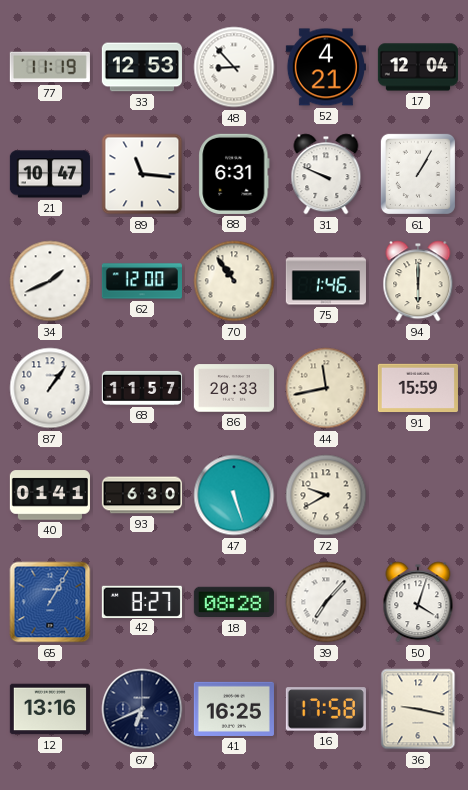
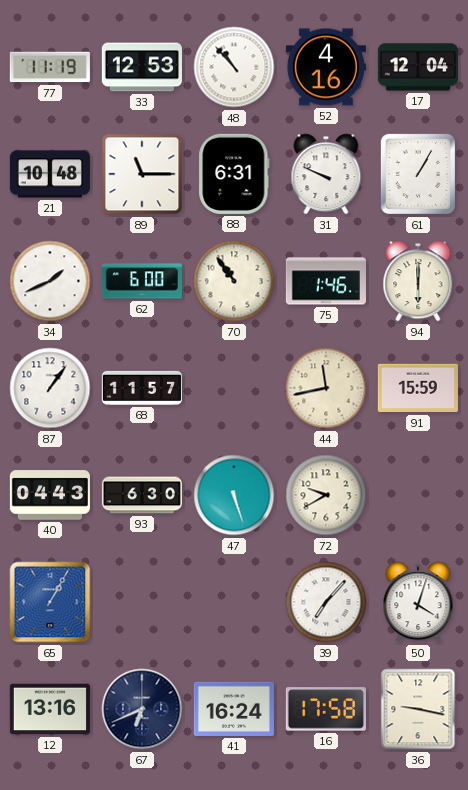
48: 8:53 -> 10:53
52: 4:21 -> 4:16
21: 10:47 -> 10:48
89: 11:16 -> 11:15
62: 12:00 -> 6:00
86: 20:33 -> none
40: 01:41 -> 04:43
42: 8:27 -> none
18: 08:28 -> none
41: 16:25 -> 16:24
